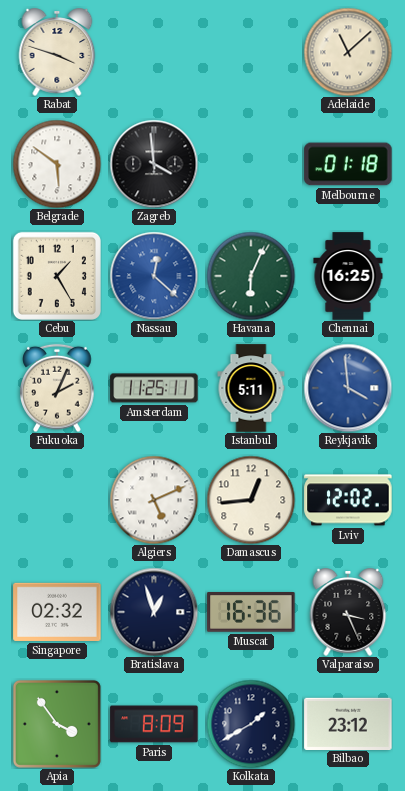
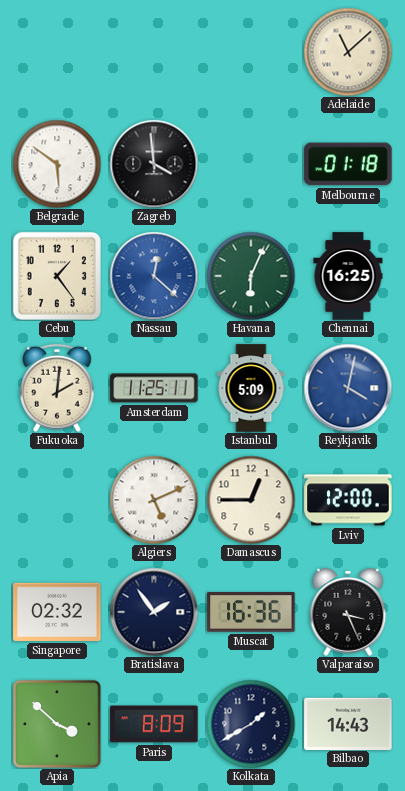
Rabat: 3:48 -> none
Cebu: 1:25 -> 1:24
Fukuoka: 2:04 -> 2:01
Istanbul: 5:11 -> 5:09
Reykjavik: 3:59 -> 4:02
Damascus: 12:44 -> 12:45
Lviv: 12:02 -> 12:00
Bratislava: 12:57 -> 1:54
Apia: 3:54 -> 3:52
Bilbao: 23:12 -> 14:43
